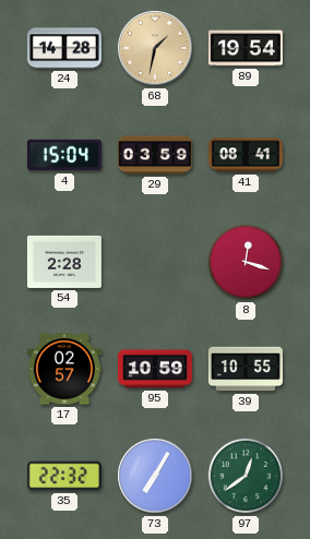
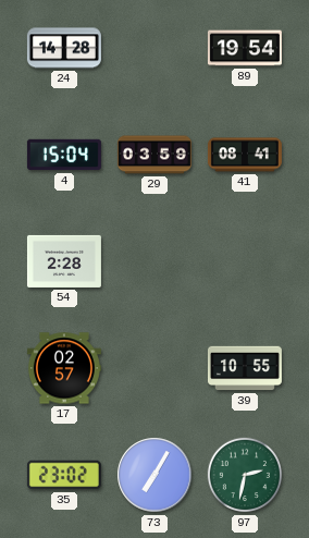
68: 1:32 -> none
8: 12:18 -> none
95: 10:59 -> none
35: 22:32 -> 23:02
97: 12:39 -> 2:32
